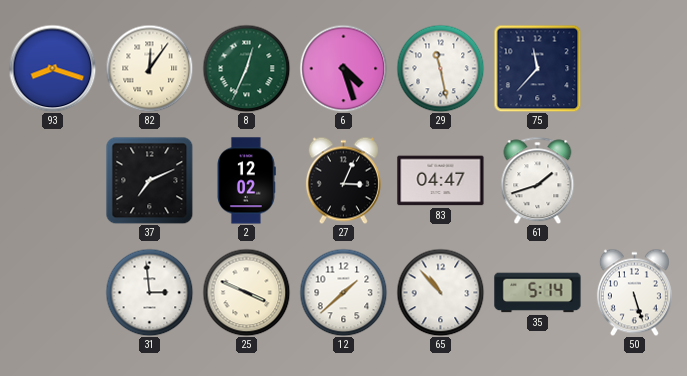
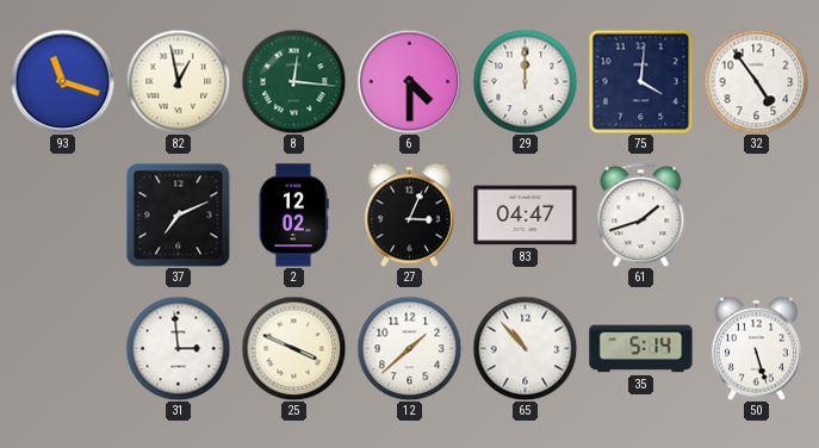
93: 8:18 -> 11:18
82: 12:06 -> 12:58
8: 12:34 -> 12:16
6: 4:27 -> 4:30
29: 11:28 -> 12:00
75: 11:37 -> 4:01
32: none -> 4:54
